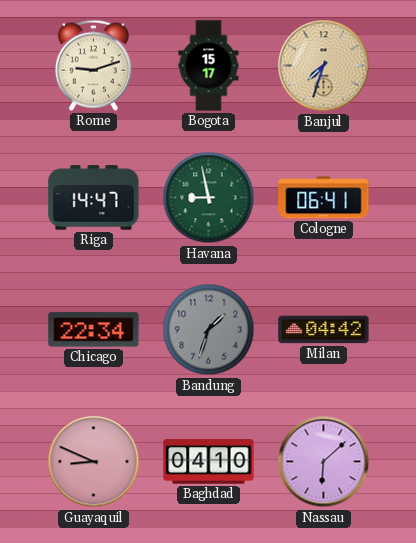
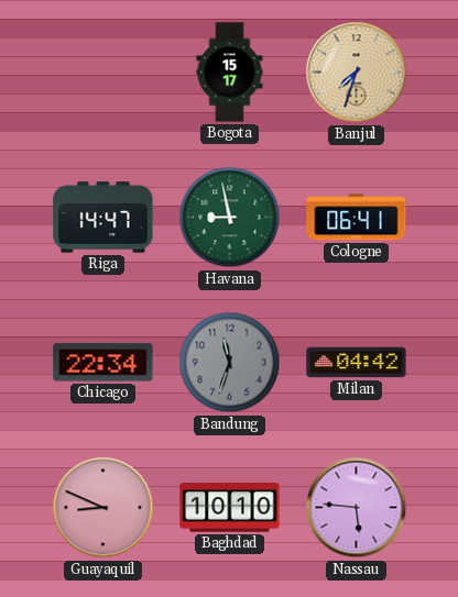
Rome: 9:12 -> none
Bandung: 1:33 -> 11:33
Baghdad: 04:10 -> 10:10
Nassau: 6:08 -> 5:46
